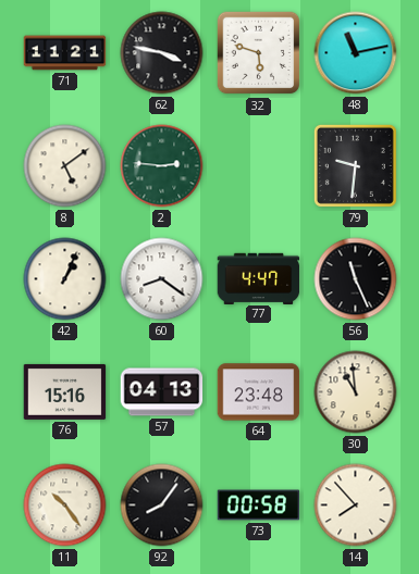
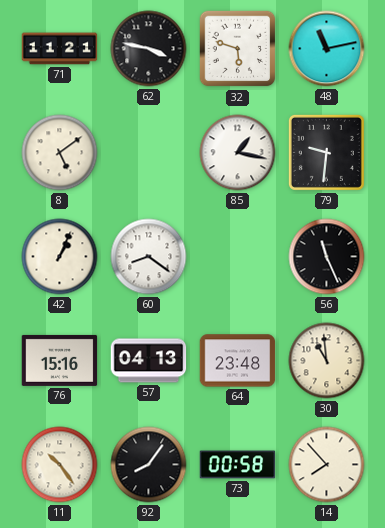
2: 2:46 -> none
85: none -> 1:17
77: 4:47 -> none
